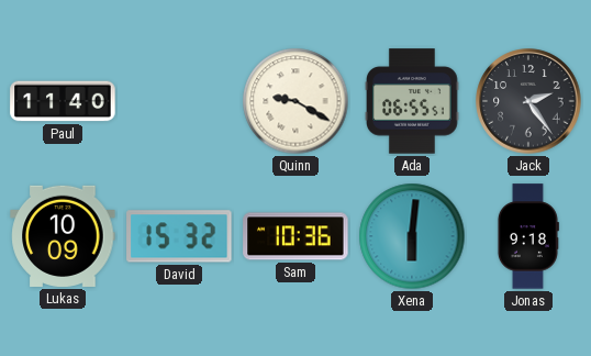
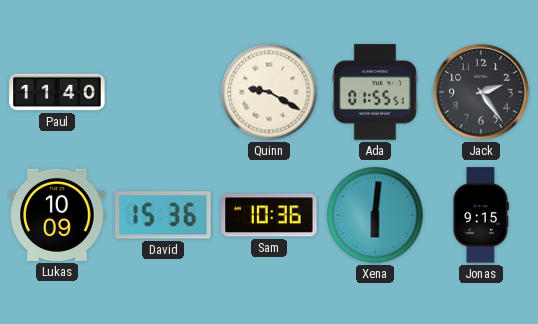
Ada: 06:55 -> 01:55
David: 15:32 -> 15:36
Jonas: 9:18 -> 9:15
